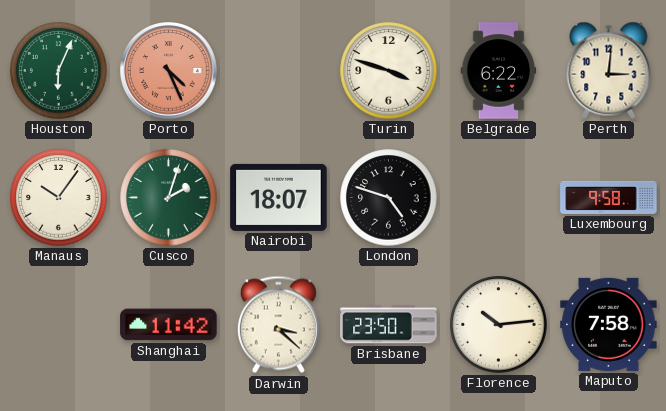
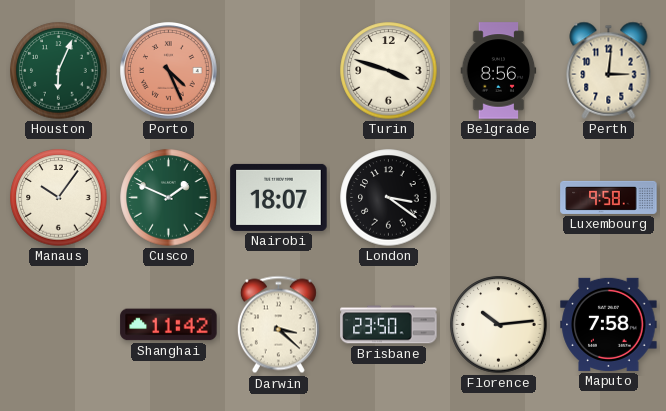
Belgrade: 6:22 -> 8:56
Cusco: 2:03 -> 1:49
London: 4:48 -> 3:21
